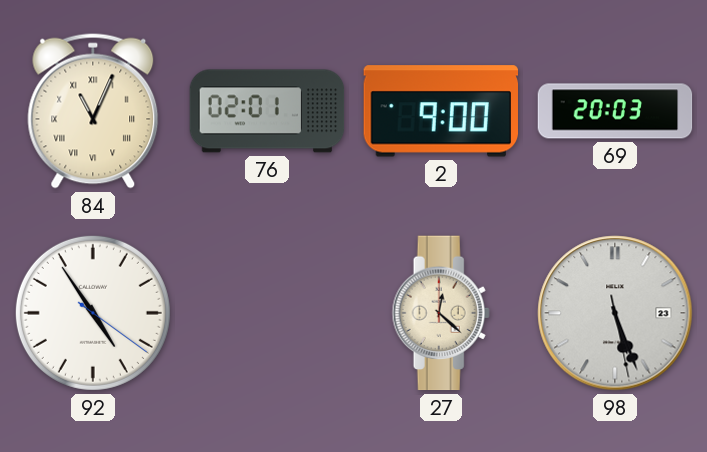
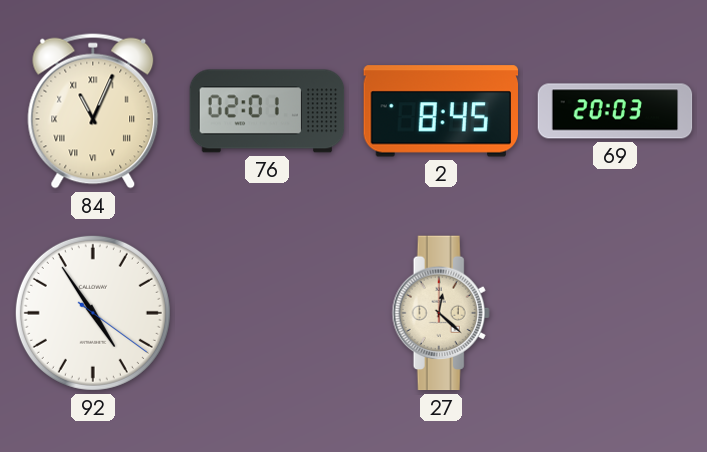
2: 9:00 -> 8:45
98: 5:26 -> none
